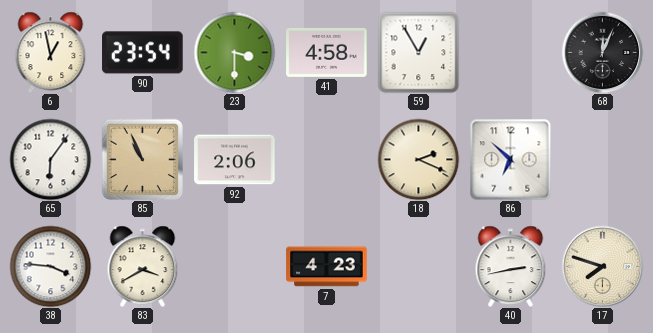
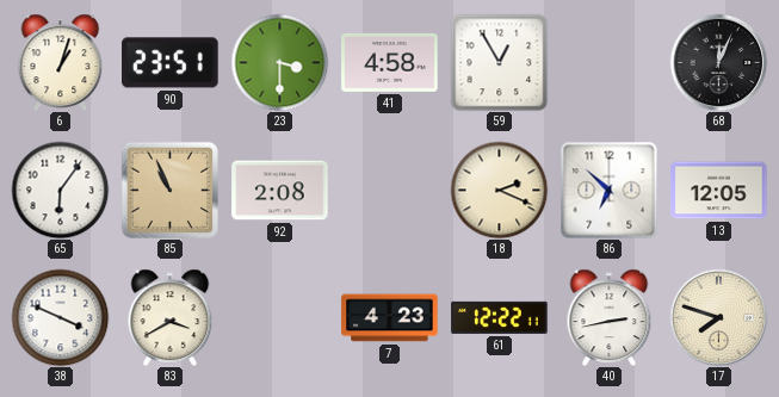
6: 12:58 -> 1:03
90: 23:54 -> 23:51
92: 2:06 -> 2:08
13: none -> 12:05
38: 3:46 -> 3:49
61: none -> 12:22
